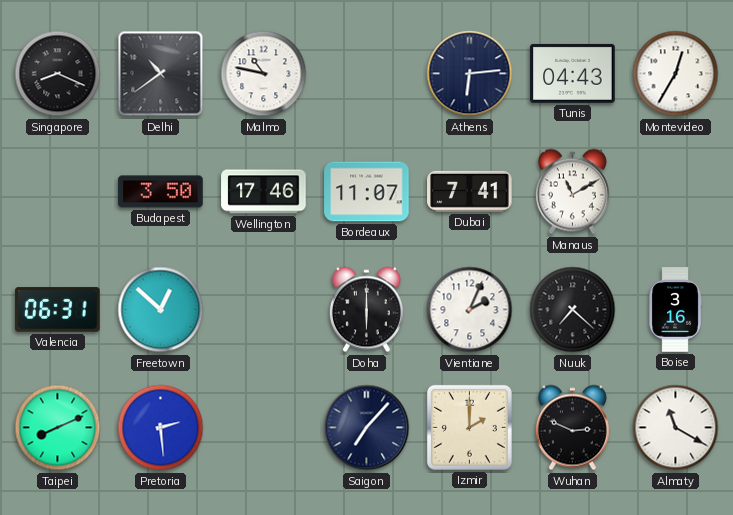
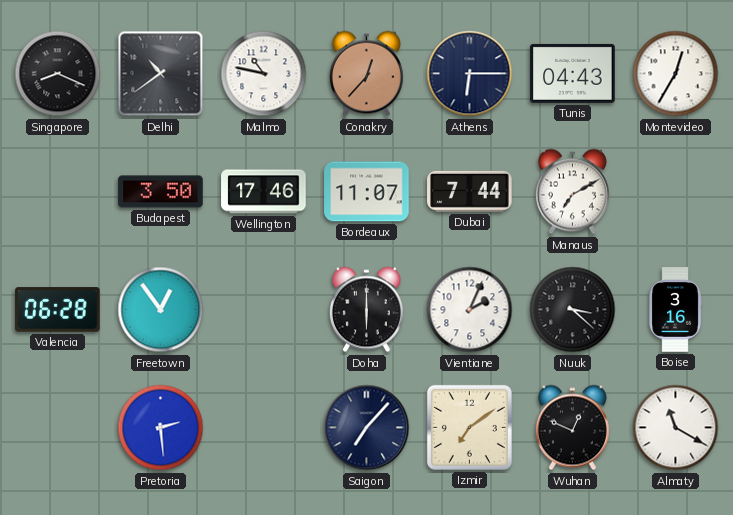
Conakry: none -> 12:37
Athens: 6:14 -> 6:15
Dubai: 7:41 -> 7:44
Manaus: 11:10 -> 7:10
Valencia: 06:31 -> 06:28
Freetown: 12:52 -> 12:54
Nuuk: 7:22 -> 3:22
Taipei: 8:11 -> none
Izmir: 2:00 -> 7:09
Wuhan: 2:49 -> 12:49
